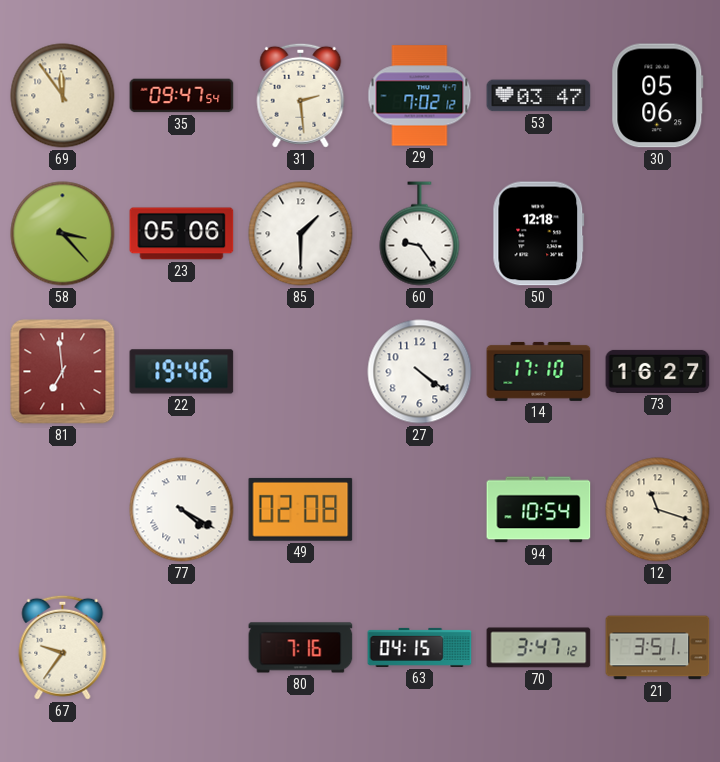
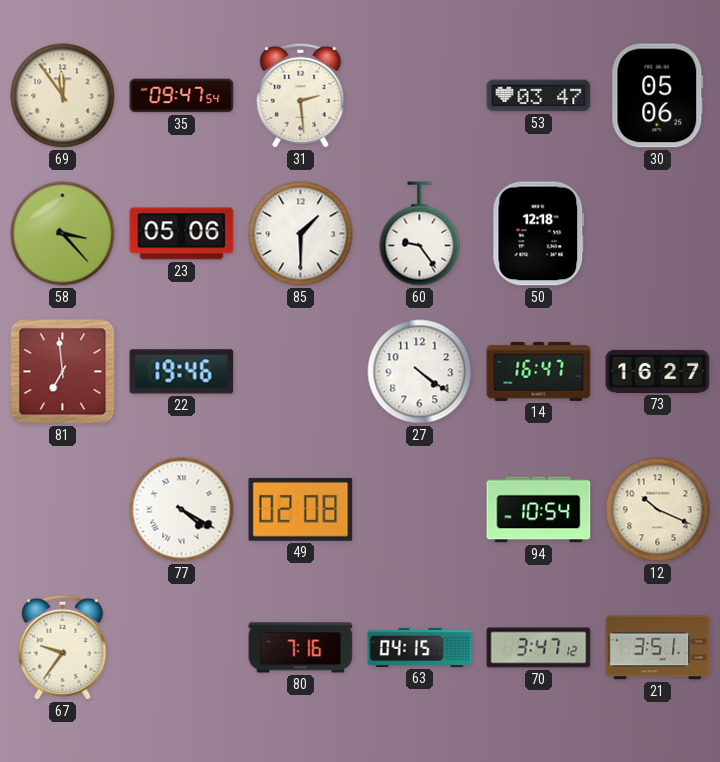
29: 7:02 -> none
14: 17:10 -> 16:47
12: 11:18 -> 10:19
